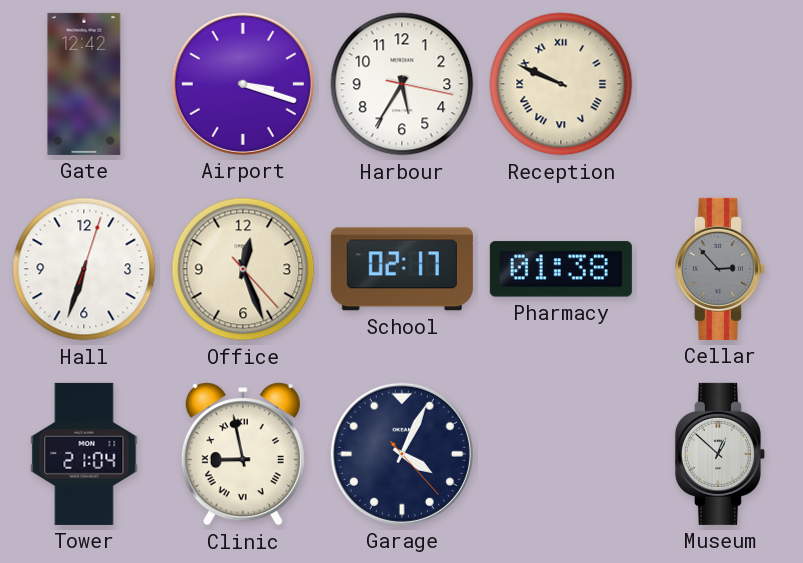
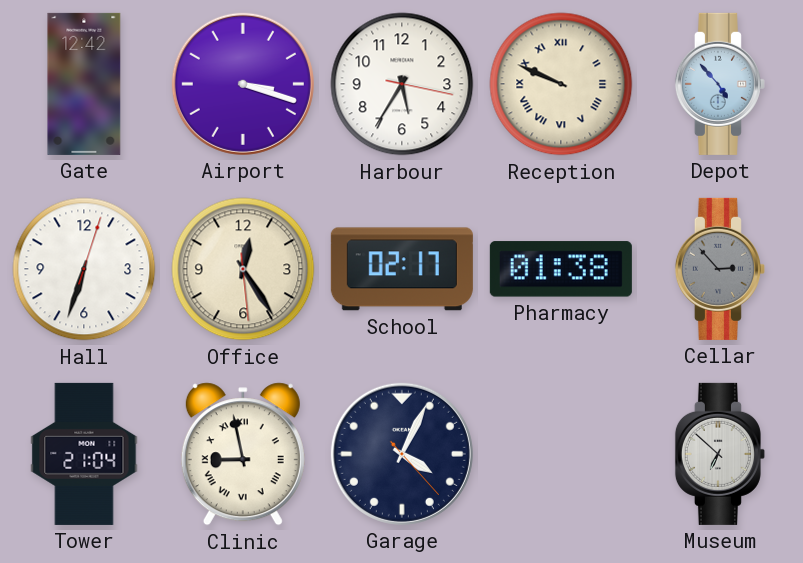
Depot: none -> 4:53
Office: 12:26 -> 12:24
Museum: 12:52 -> 6:52
